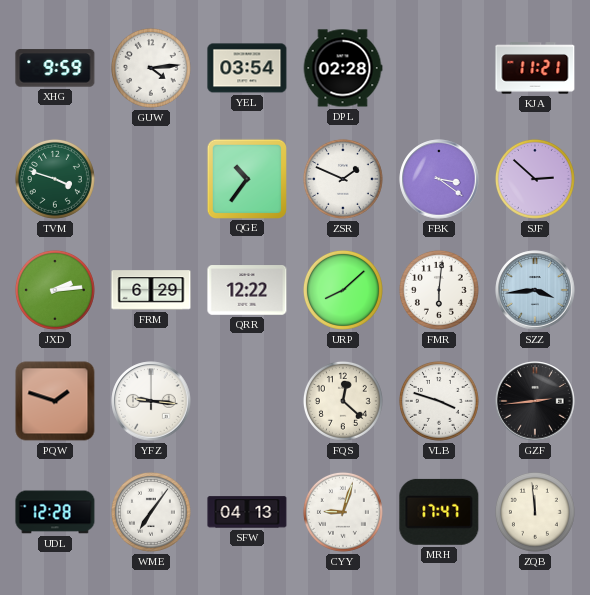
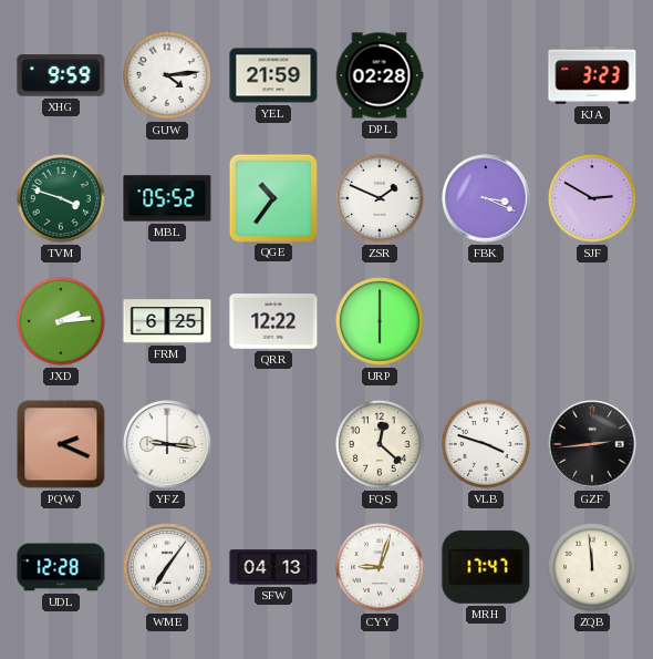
YEL: 03:54 -> 21:59
KJA: 11:21 -> 3:23
MBL: none -> 05:52
FBK: 3:21 -> 3:19
SJF: 2:52 -> 2:50
FRM: 6:29 -> 6:25
URP: 8:08 -> 6:00
FMR: 6:01 -> none
SZZ: 3:44 -> none
PQW: 1:48 -> 2:19
